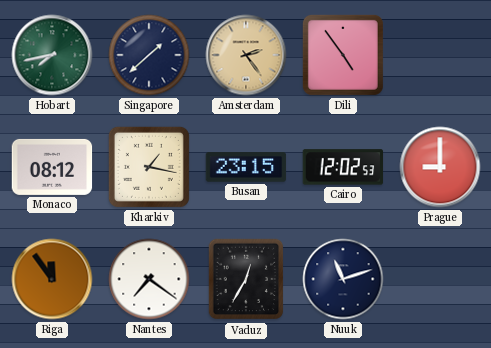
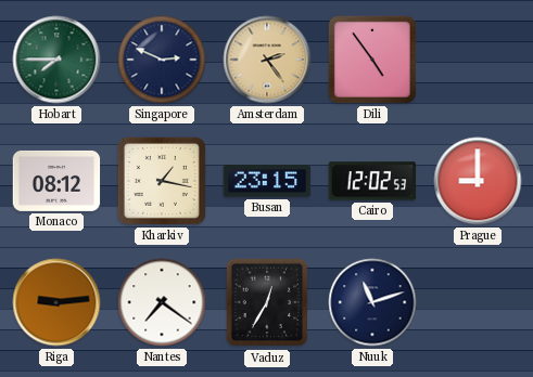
Hobart: 7:43 -> 7:45
Singapore: 1:38 -> 2:49
Riga: 11:54 -> 9:14
